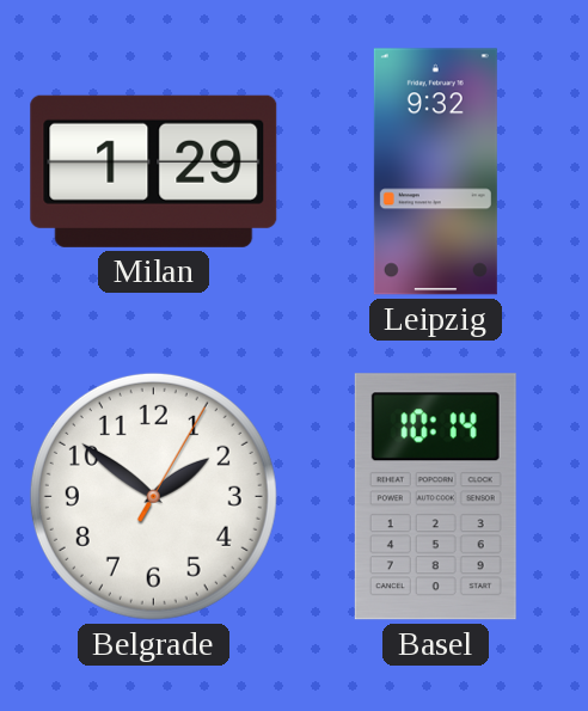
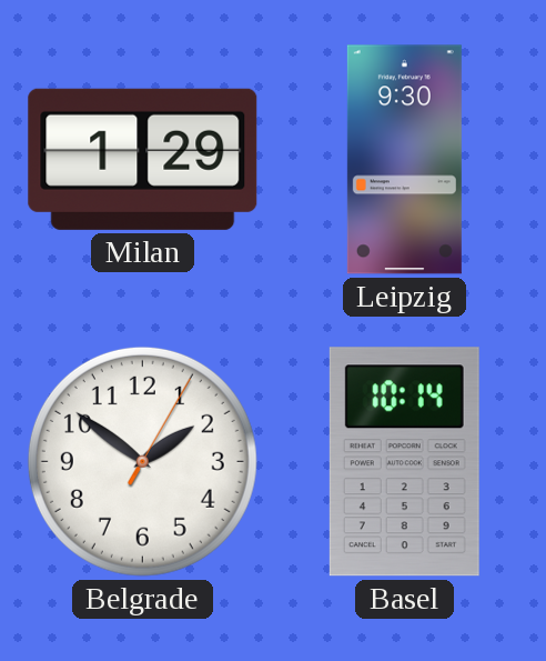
Leipzig: 9:32 -> 9:30
